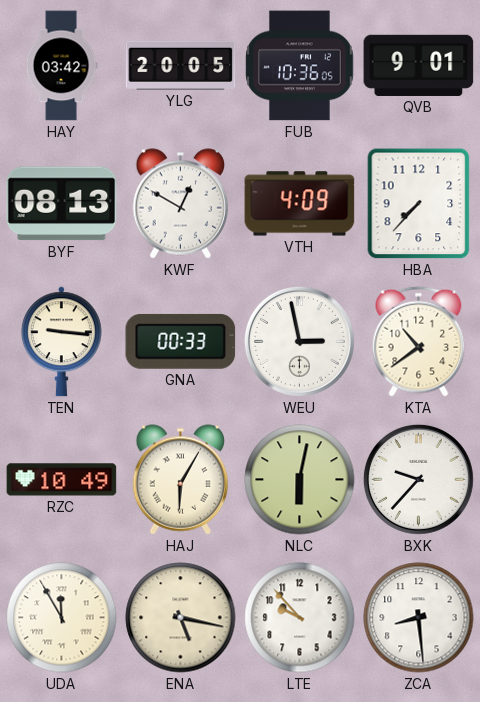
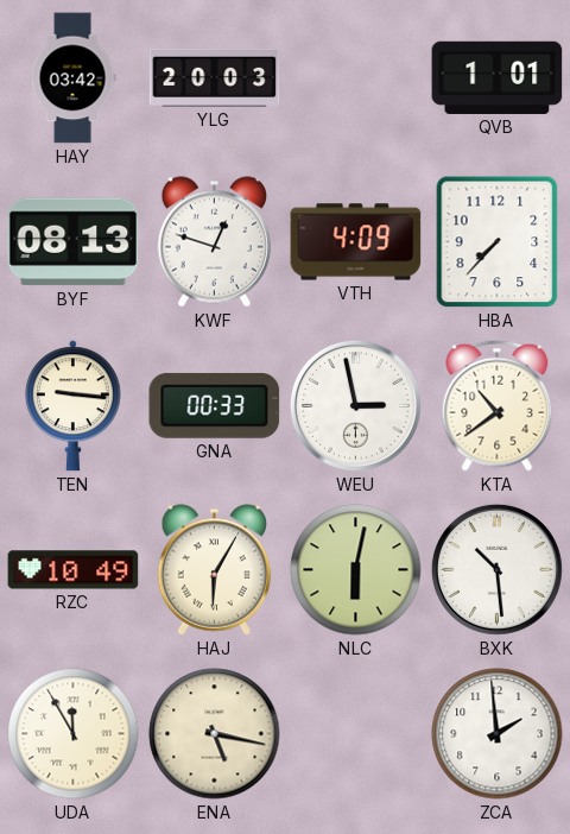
YLG: 20:05 -> 20:03
FUB: 10:36 -> none
QVB: 9:01 -> 1:01
KWF: 12:50 -> 12:48
BXK: 9:37 -> 10:29
LTE: 9:53 -> none
ZCA: 8:29 -> 1:59
